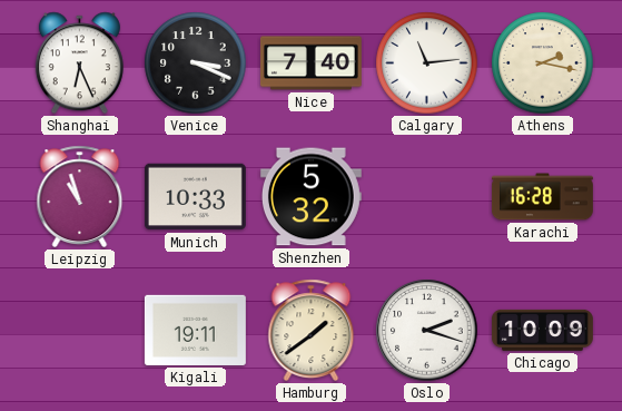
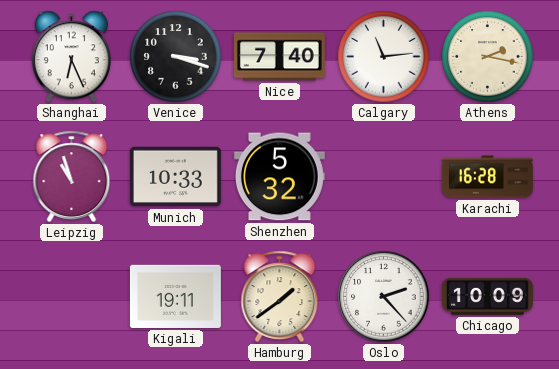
Venice: 3:19 -> 3:18
Oslo: 2:18 -> 2:23
